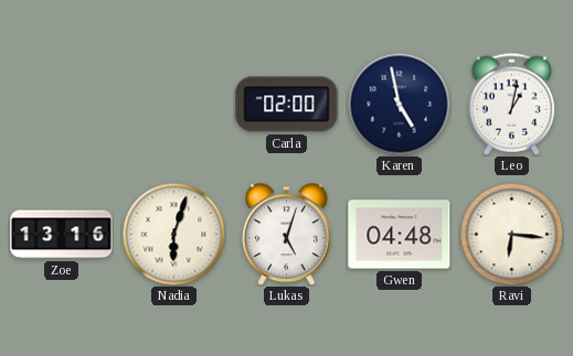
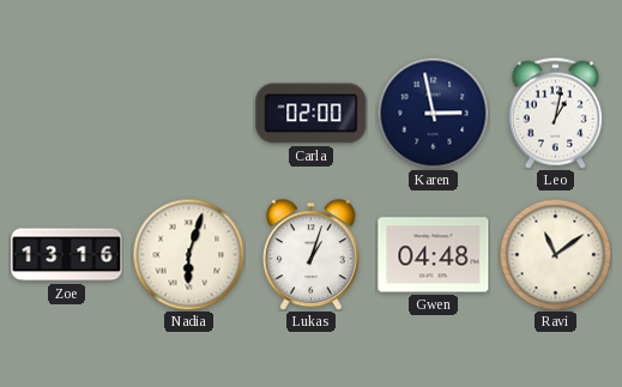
Karen: 4:58 -> 2:58
Lukas: 5:03 -> 1:03
Ravi: 6:16 -> 11:09
